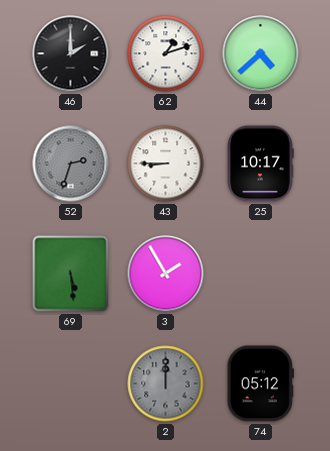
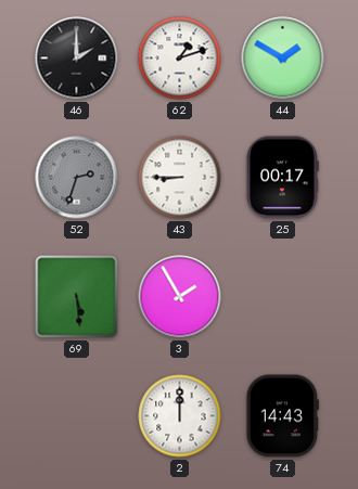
44: 4:38 -> 1:50
25: 10:17 -> 00:17
2 dial: grey -> white
74: 05:12 -> 14:43
